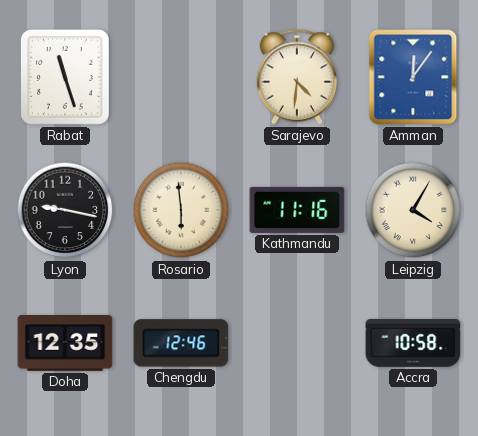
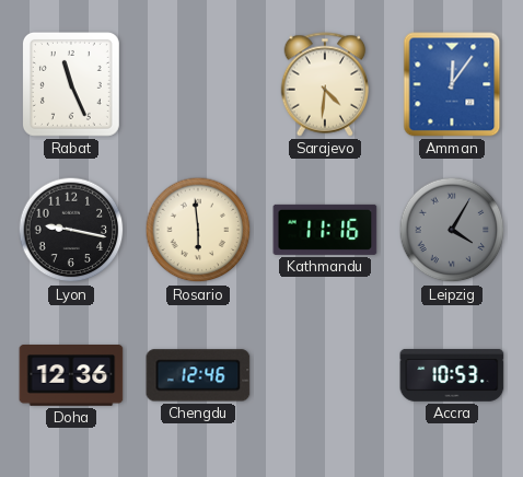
Rabat: 11:27 -> 11:26
Leipzig dial: cream -> grey
Doha: 12:35 -> 12:36
Accra: 10:58 -> 10:53
